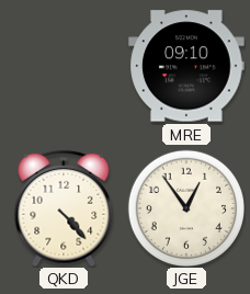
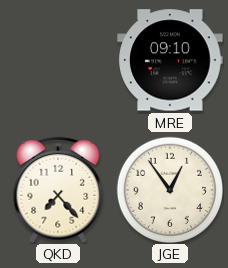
QKD: 4:23 -> 7:23
